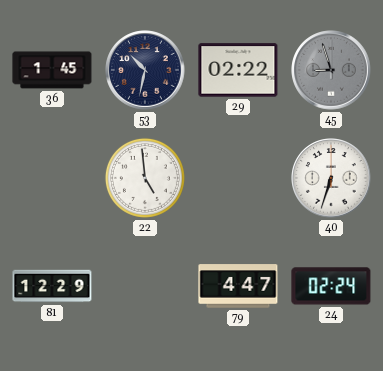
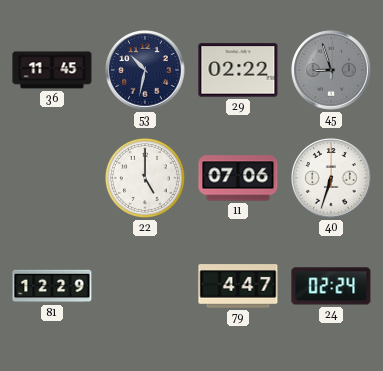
36: 1:45 -> 11:45
22: 4:59 -> 5:00
11: none -> 07:06
